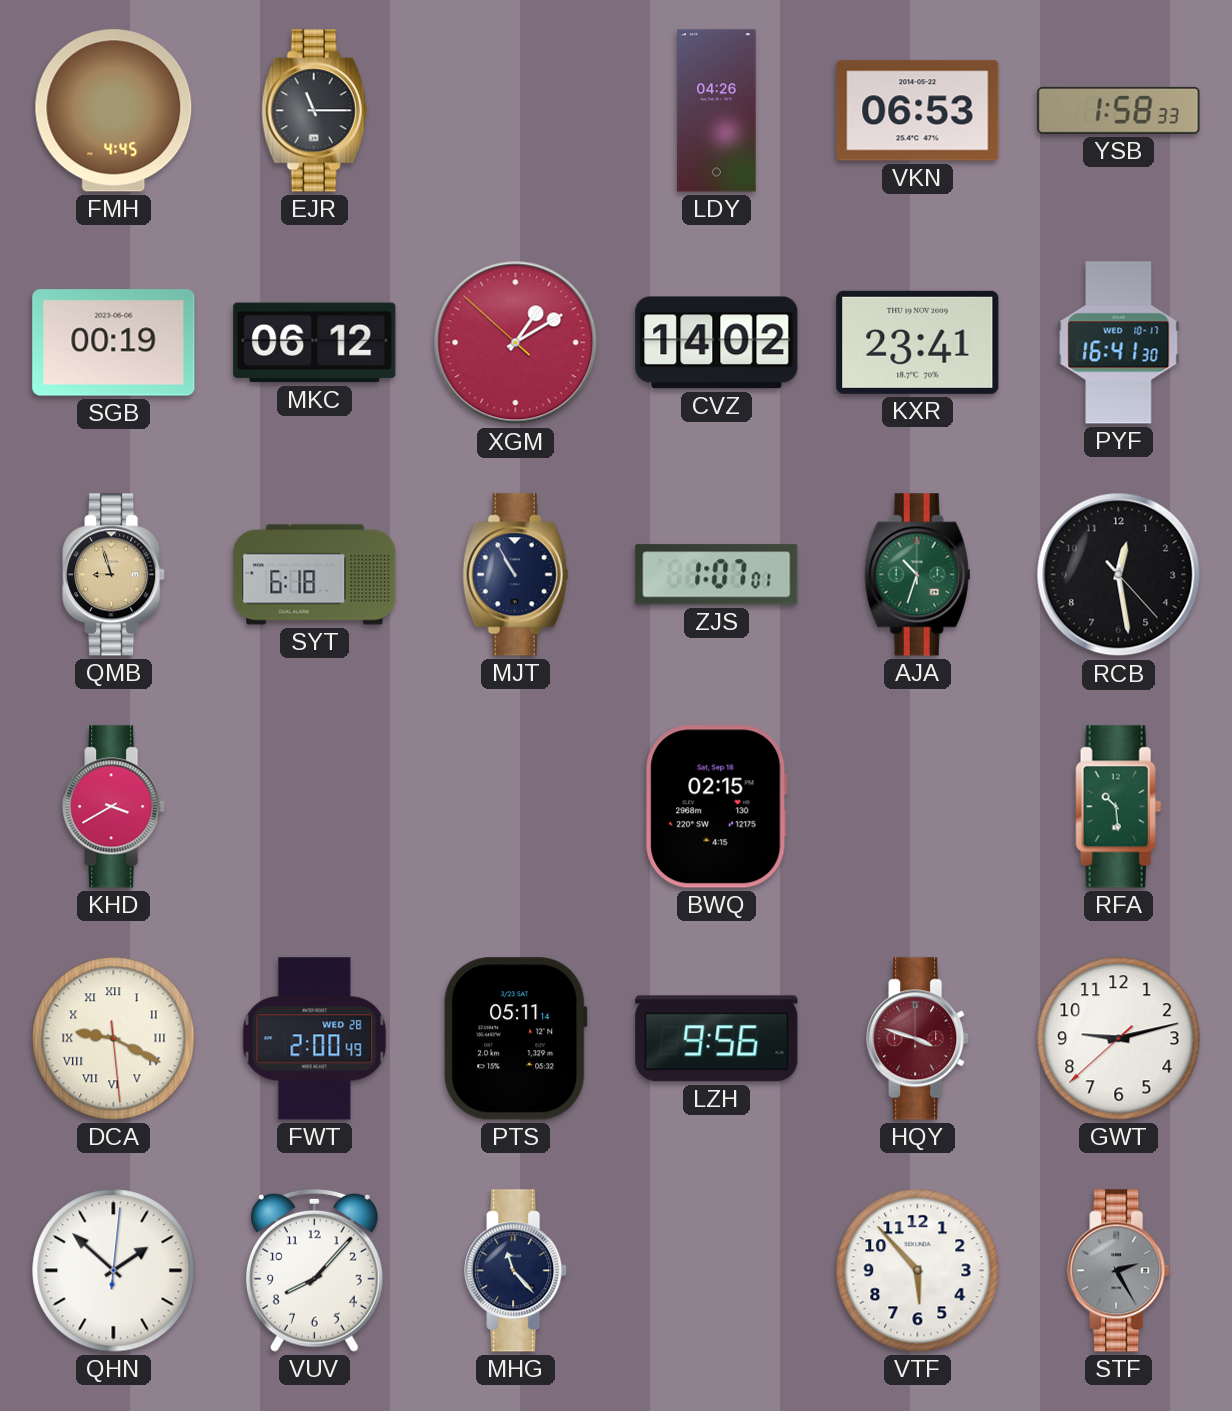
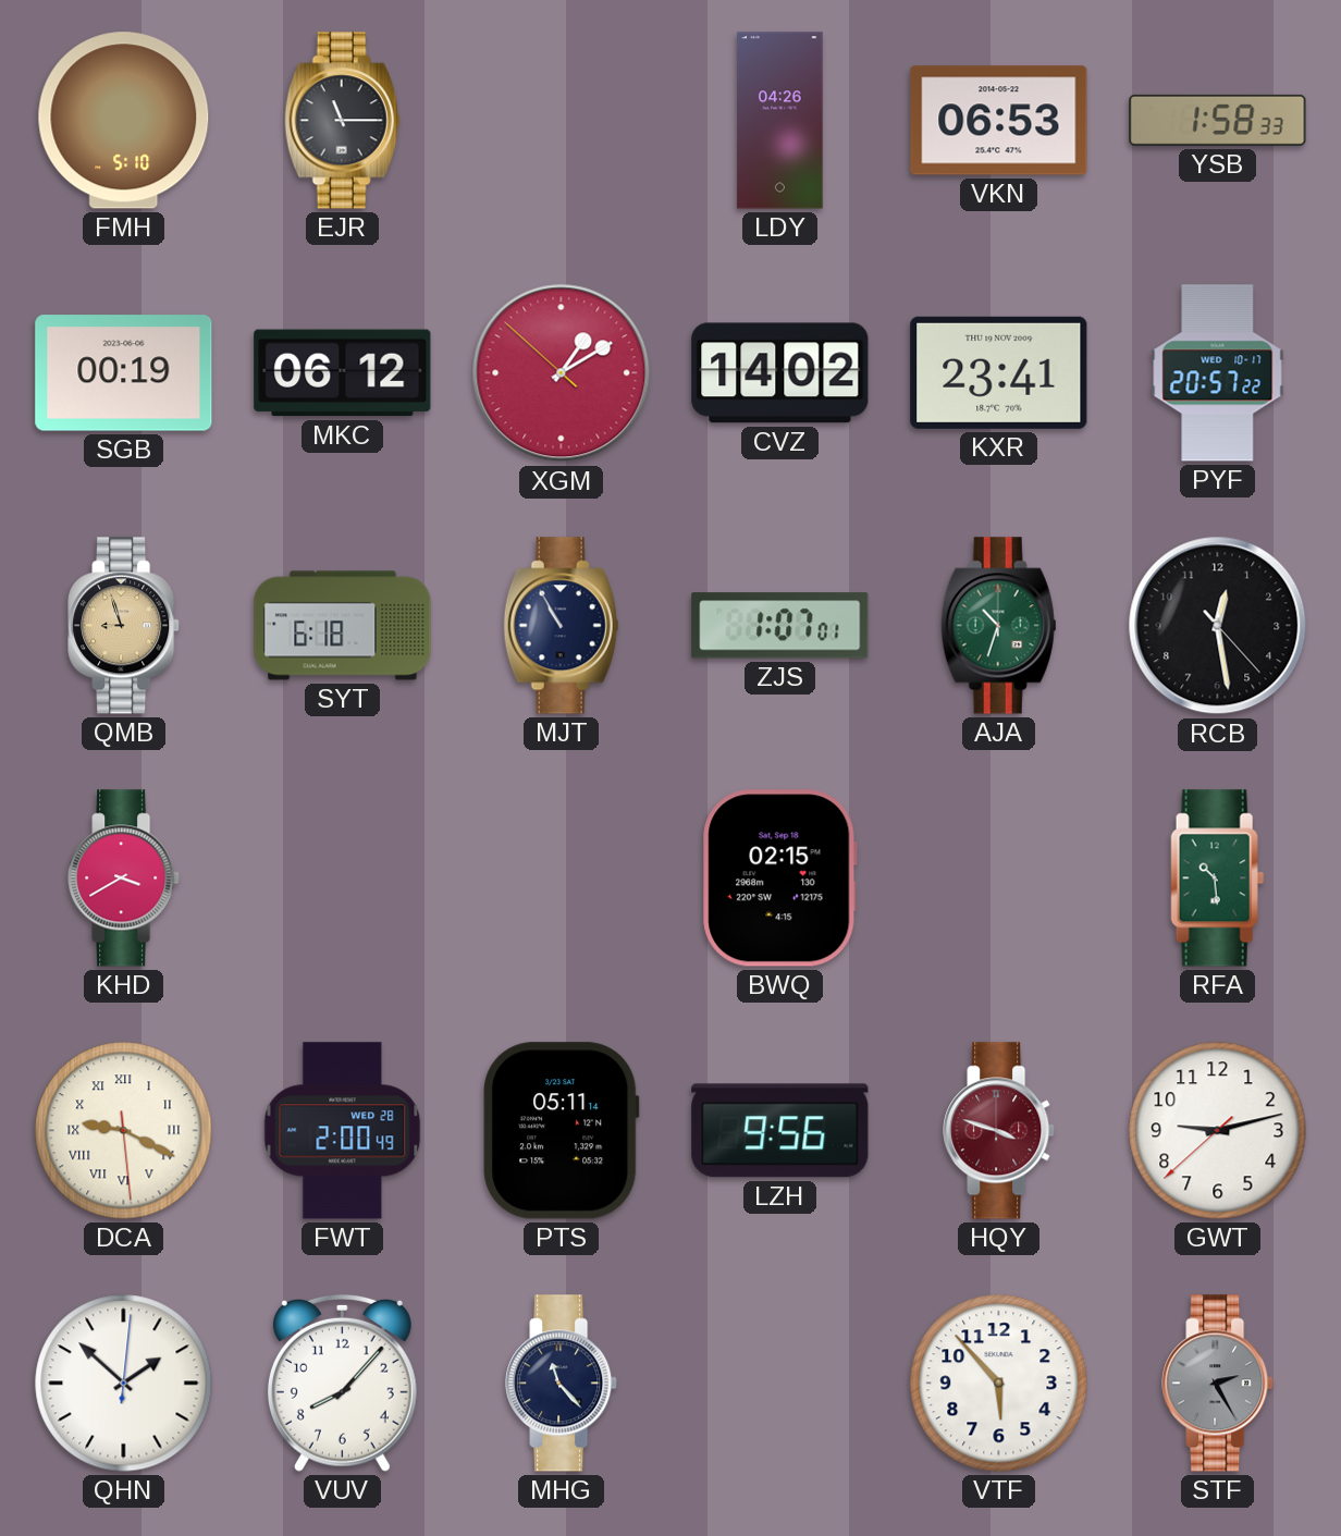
FMH: 4:45 -> 5:10
PYF: 16:41 -> 20:57
